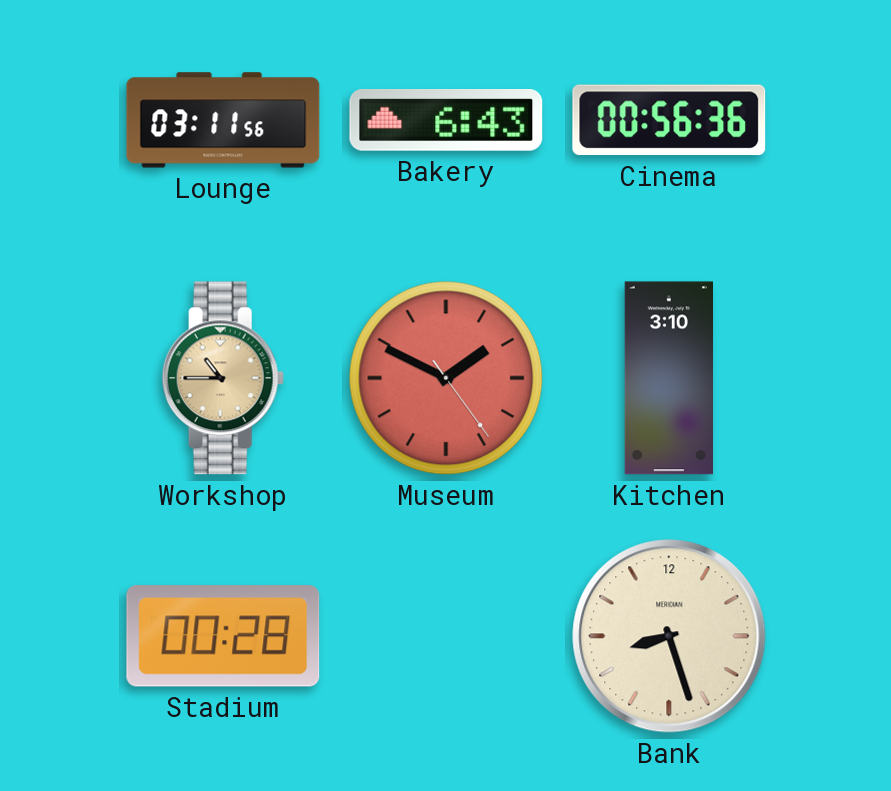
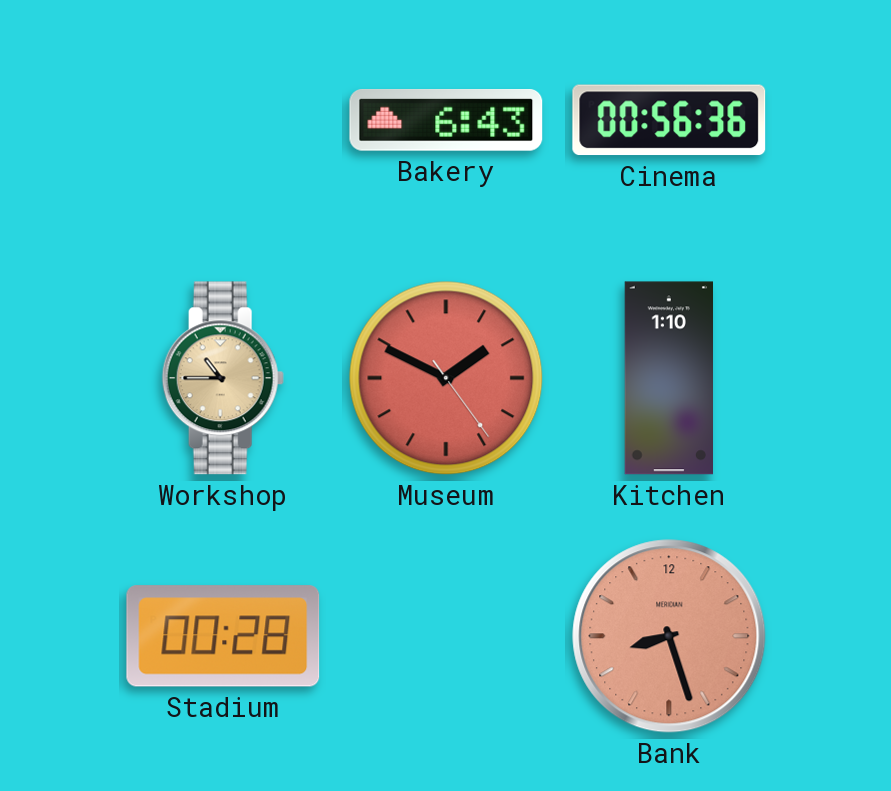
Lounge: 03:11 -> none
Kitchen: 3:10 -> 1:10
Bank dial: cream -> salmon
